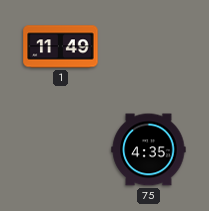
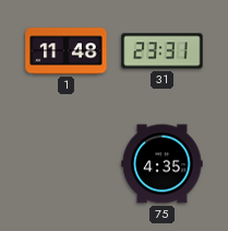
1: 11:49 -> 11:48
31: none -> 23:31
